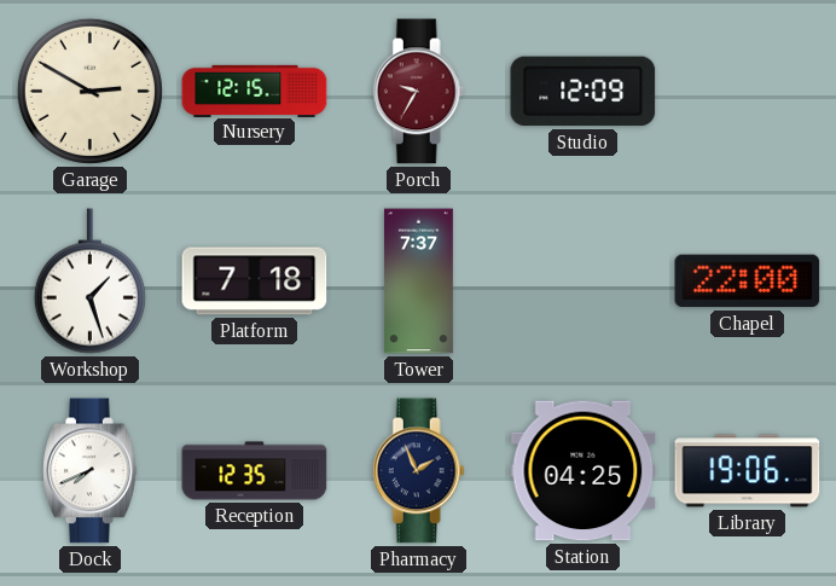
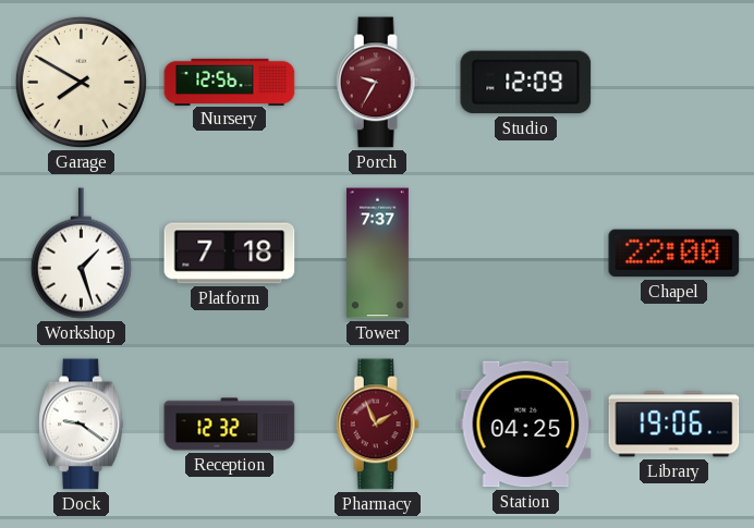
Garage: 2:50 -> 7:50
Nursery: 12:15 -> 12:56
Dock: 7:41 -> 9:21
Reception: 12:35 -> 12:32
Pharmacy dial: navy -> burgundy
